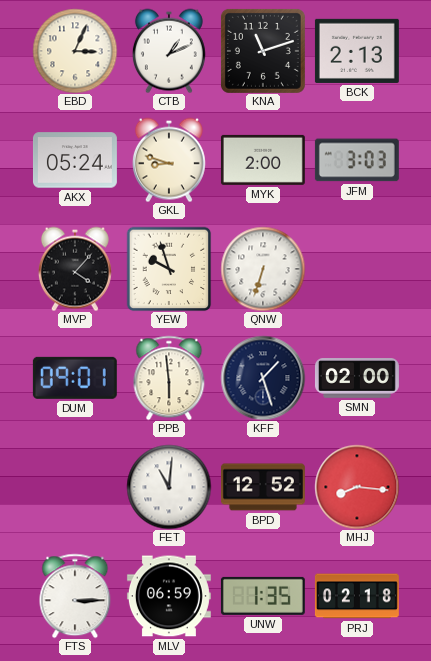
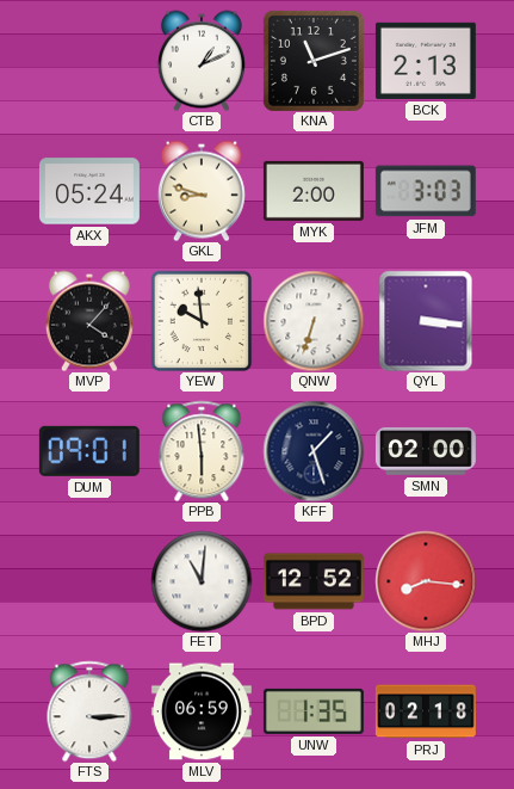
EBD: 3:04 -> none
YEW: 9:57 -> 9:59
QYL: none -> 3:16
